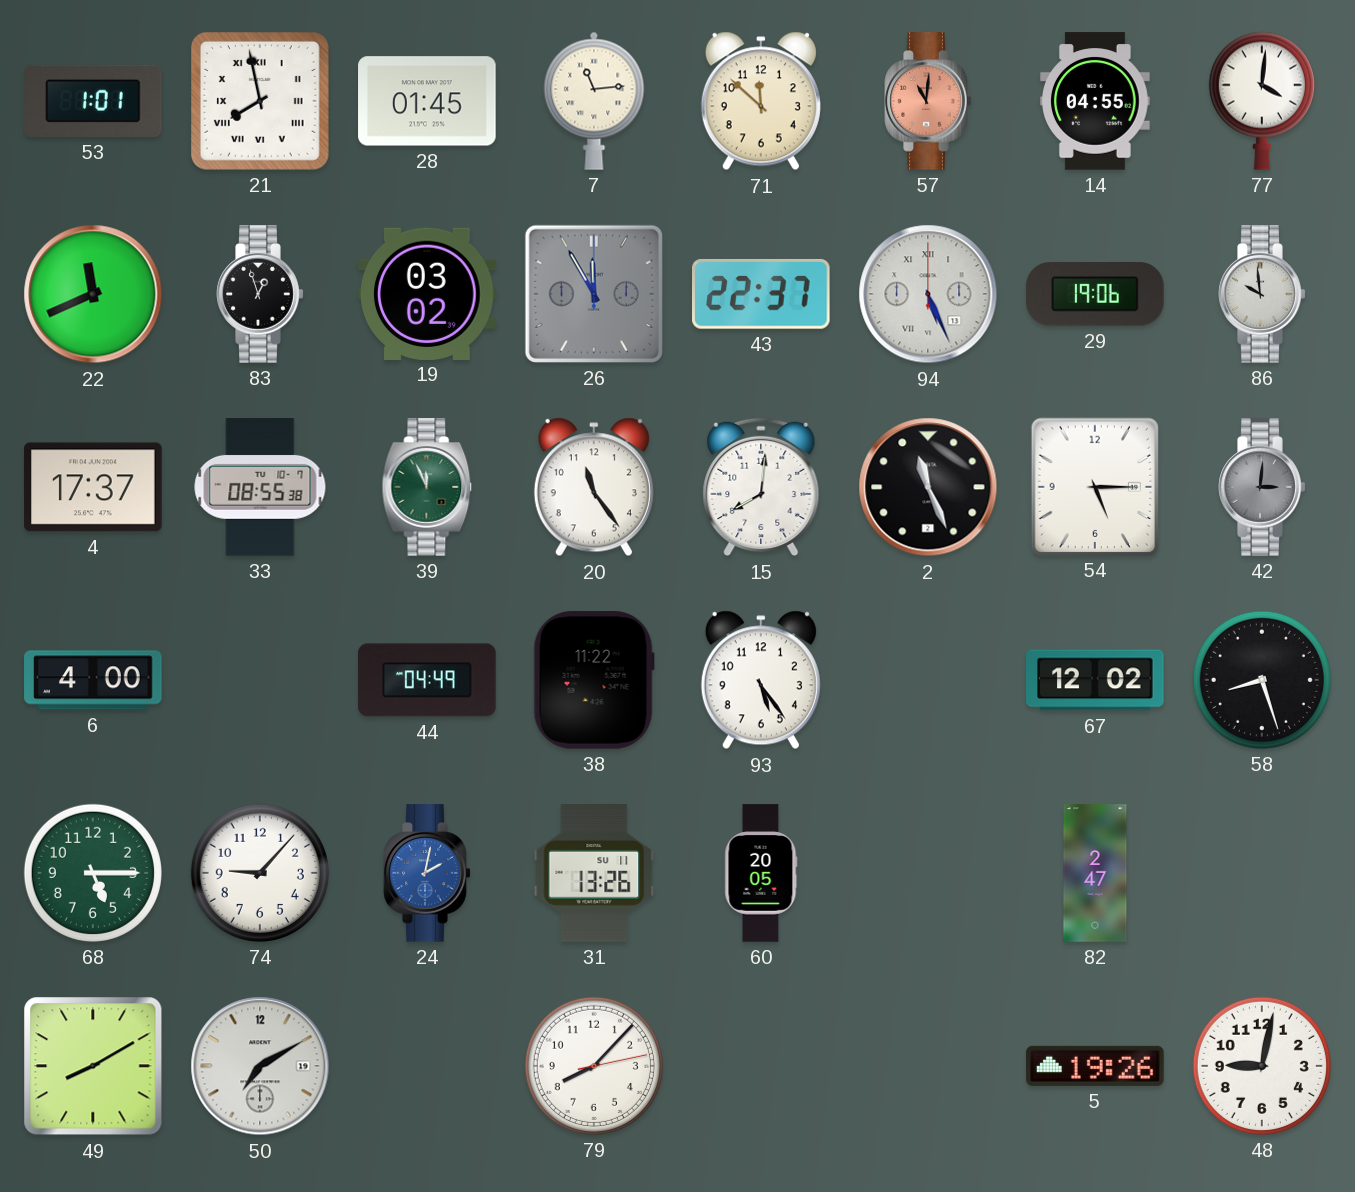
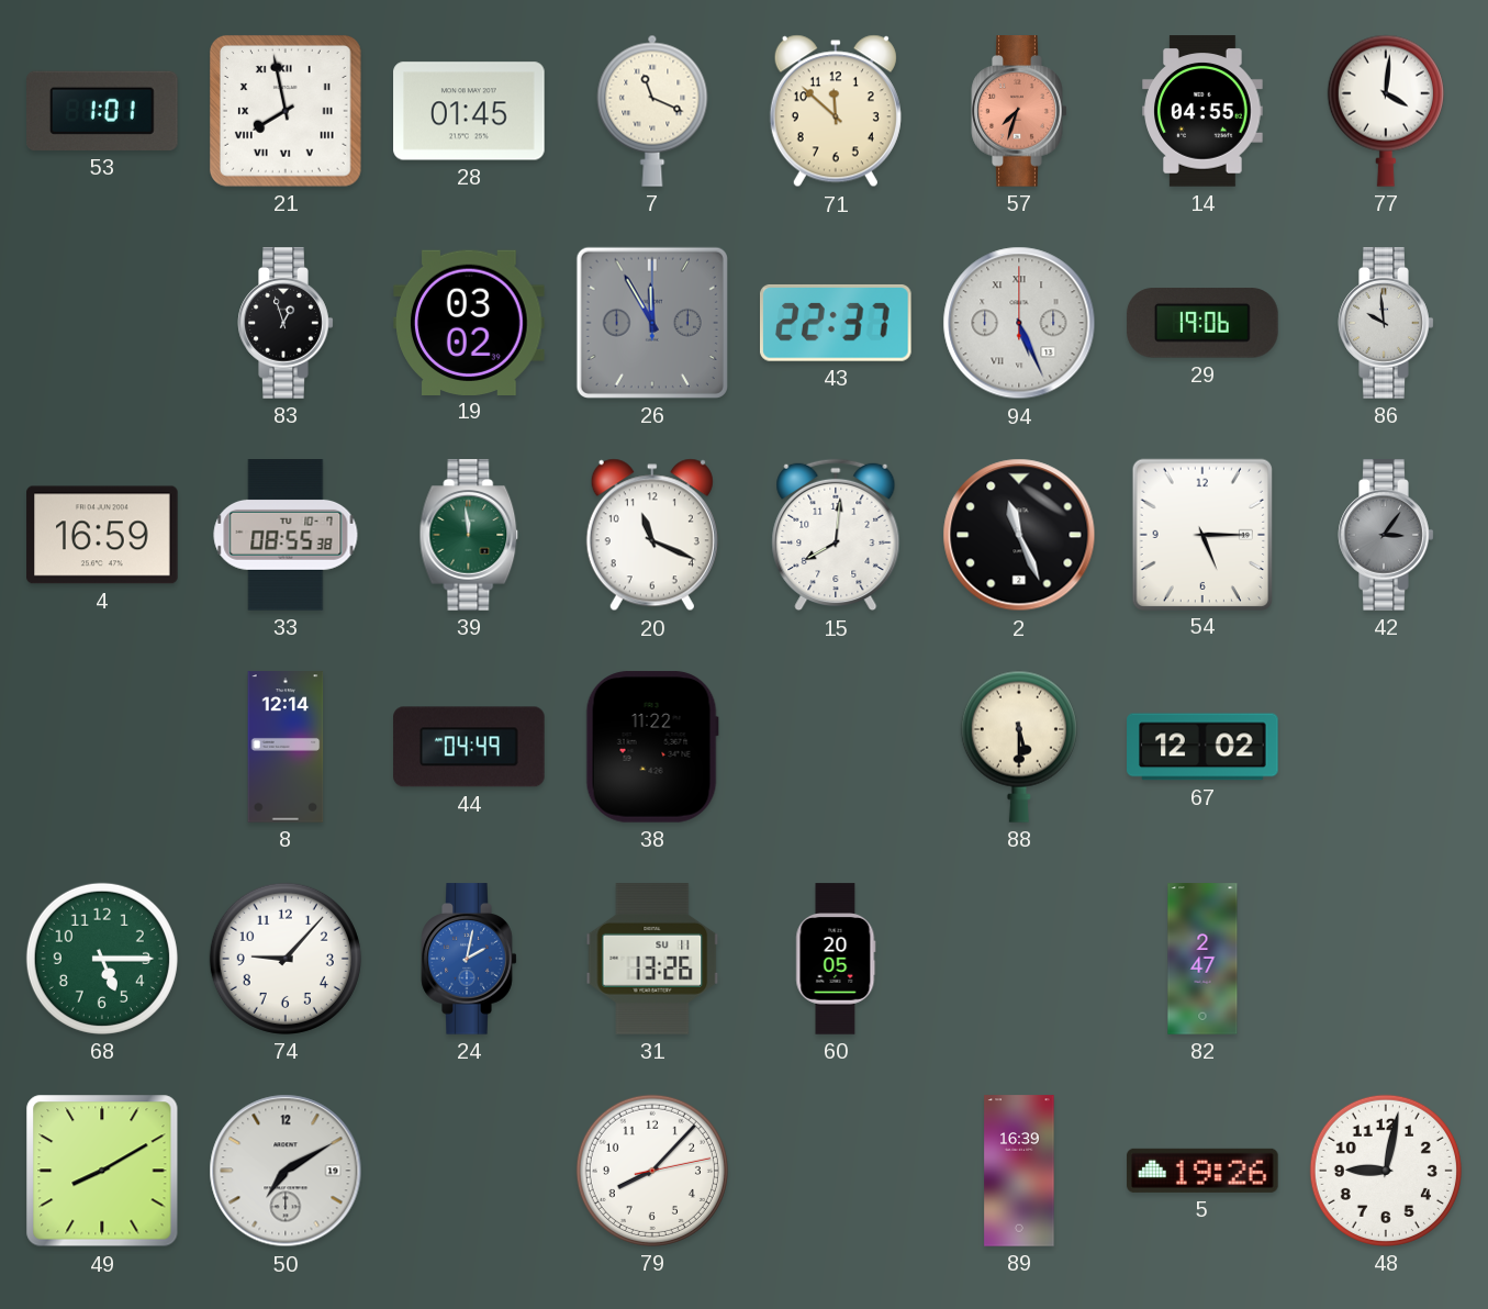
7: 11:14 -> 11:19
57: 11:01 -> 7:33
22: 11:41 -> none
4: 17:37 -> 16:59
39: 11:56 -> 11:59
20: 11:24 -> 11:19
42: 3:01 -> 3:06
6: 4:00 -> none
8: none -> 12:14
93: 5:24 -> none
88: none -> 5:30
58: 8:27 -> none
89: none -> 16:39
